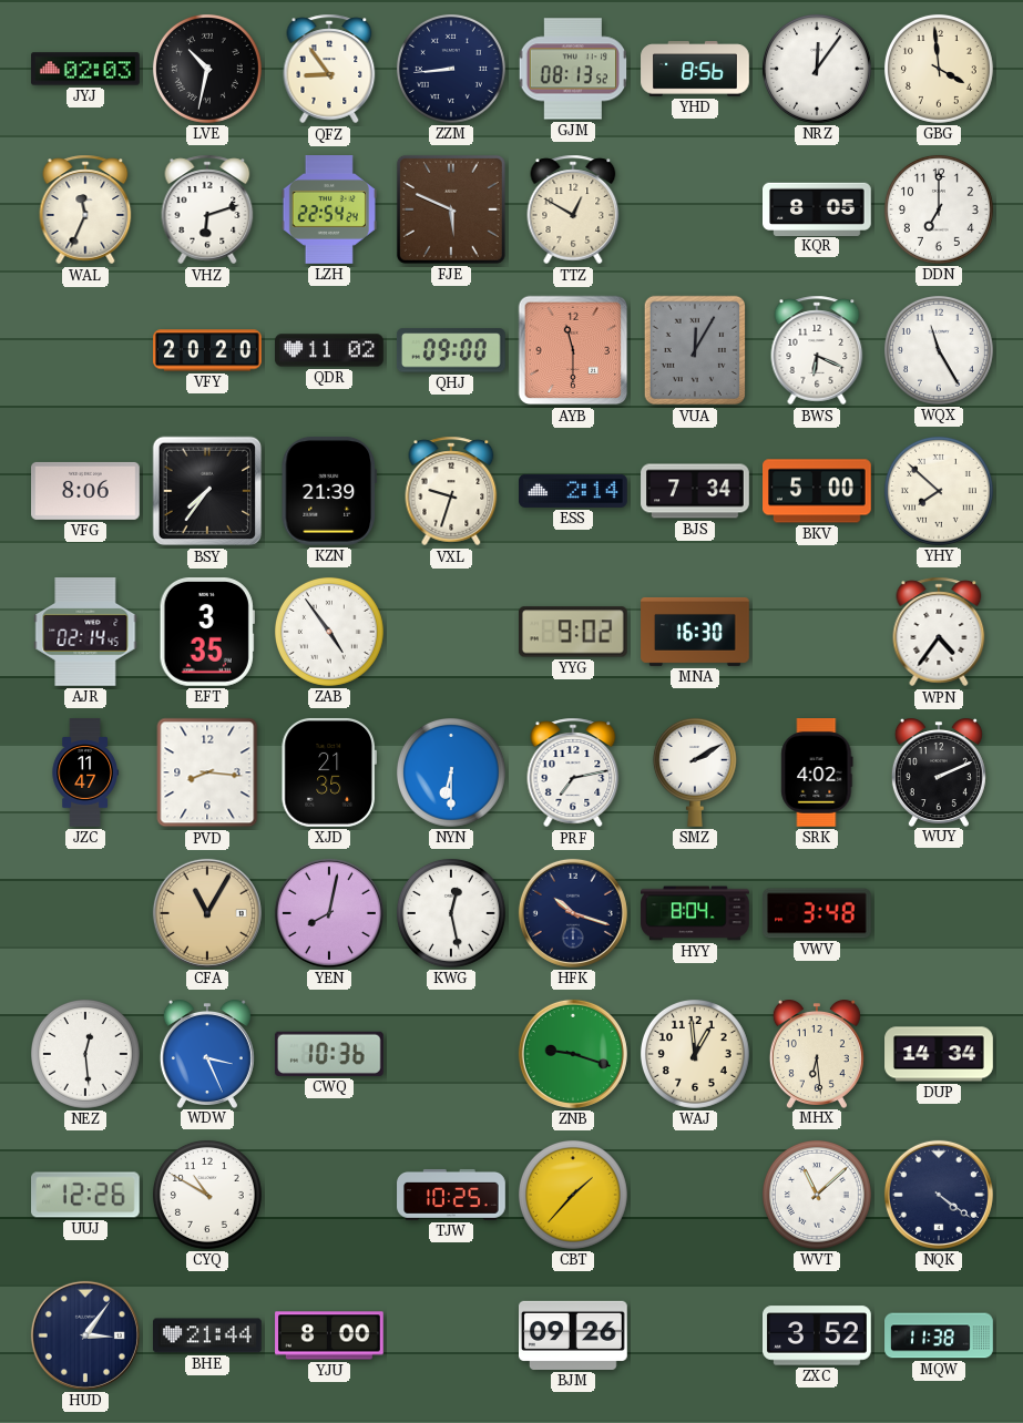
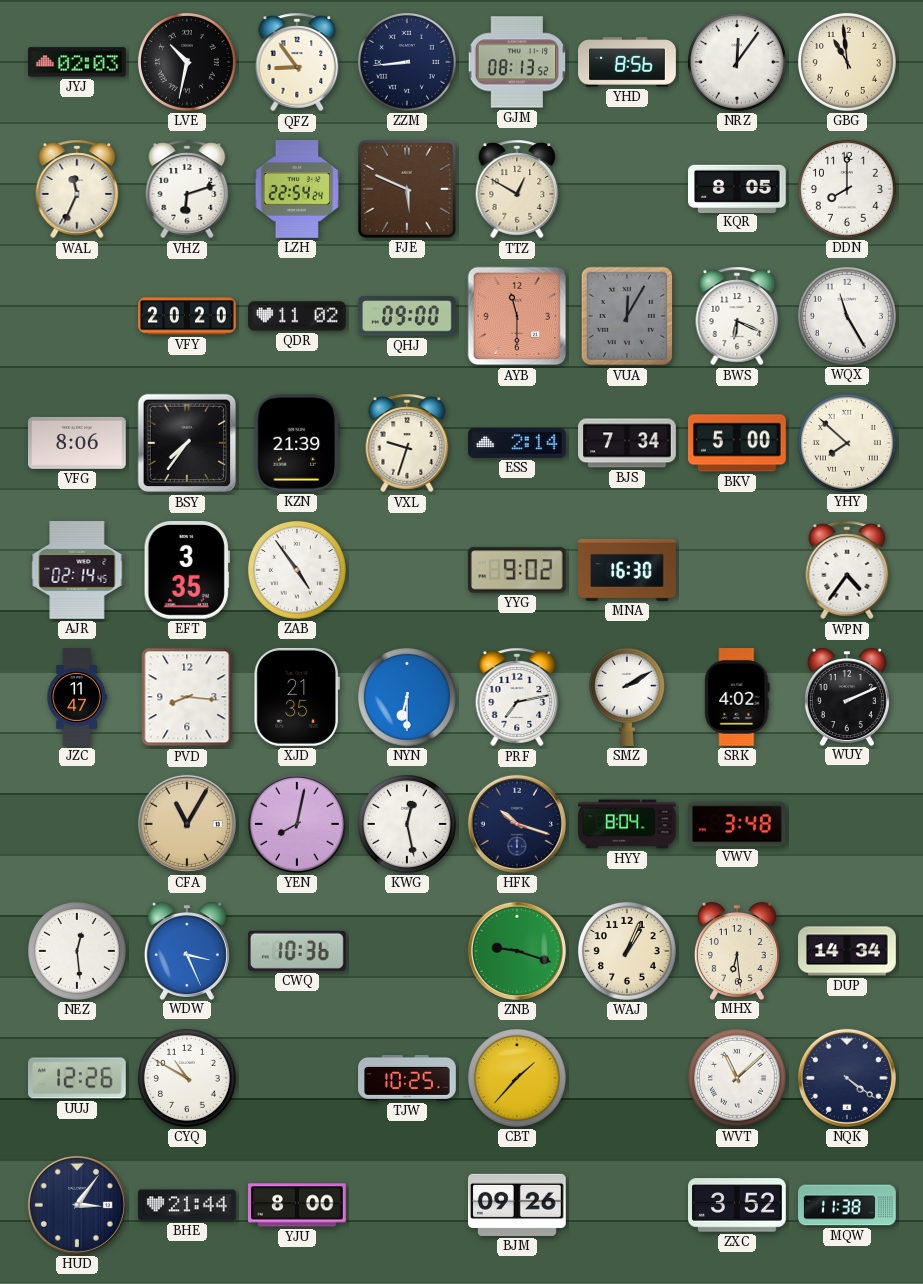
GBG: 3:59 -> 10:59
DDN: 7:00 -> 8:00
WAJ: 12:59 -> 1:04
